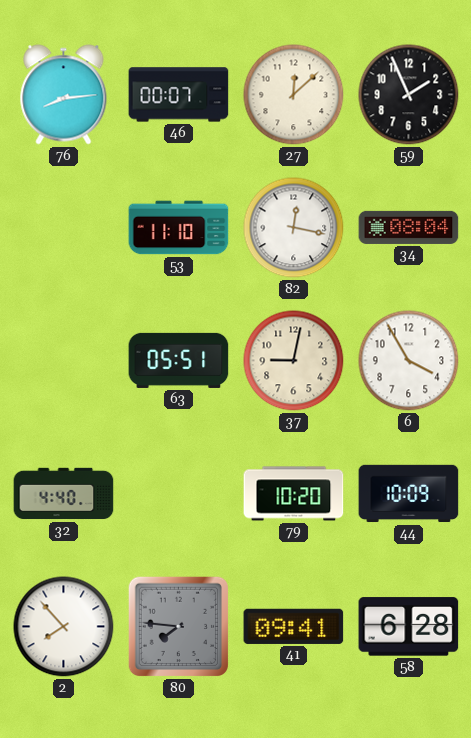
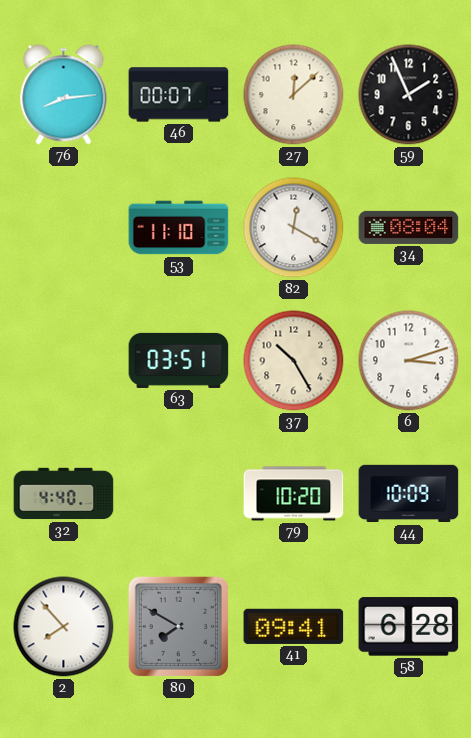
82: 12:17 -> 12:20
63: 05:51 -> 03:51
37: 9:02 -> 10:25
6: 3:55 -> 3:12
80: 7:46 -> 7:50
